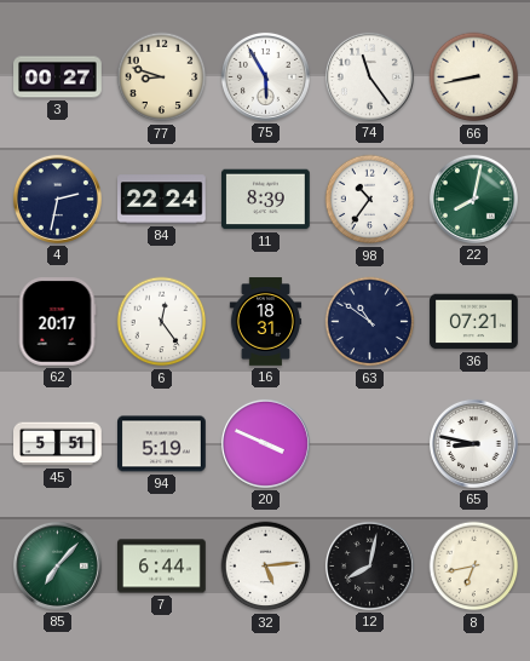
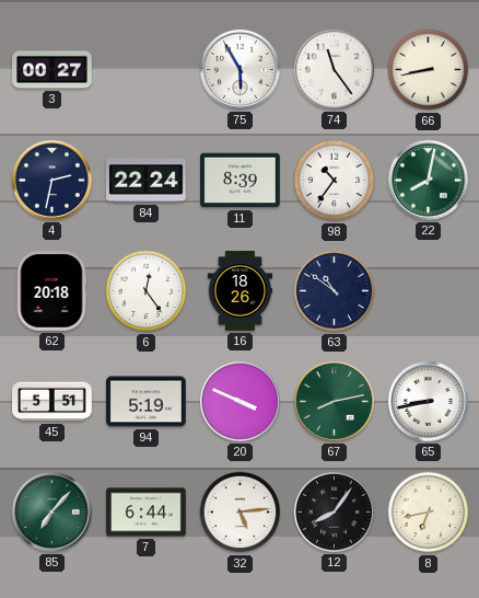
77: 8:48 -> none
62: 20:17 -> 20:18
16: 18:31 -> 18:26
36: 07:21 -> none
67: none -> 8:13
65: 8:47 -> 8:43
12: 8:02 -> 8:06
